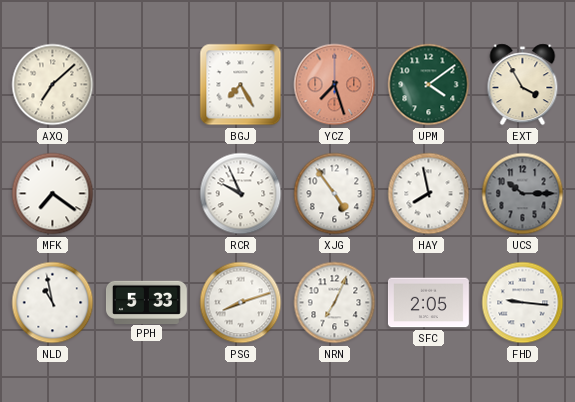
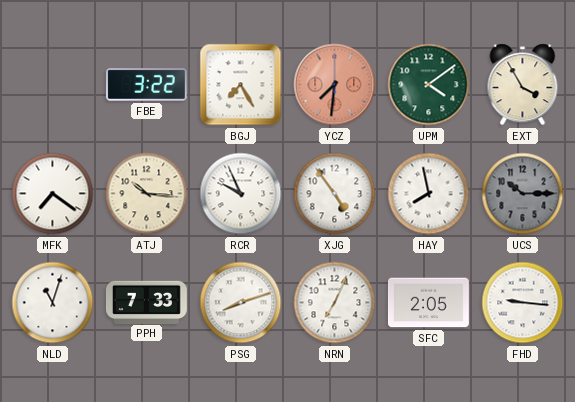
AXQ: 7:08 -> none
FBE: none -> 3:22
YCZ: 7:27 -> 7:31
ATJ: none -> 10:16
NLD: 10:58 -> 11:03
PPH: 5:33 -> 7:33
